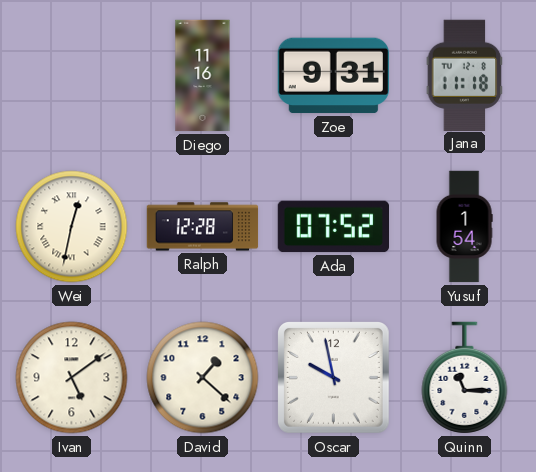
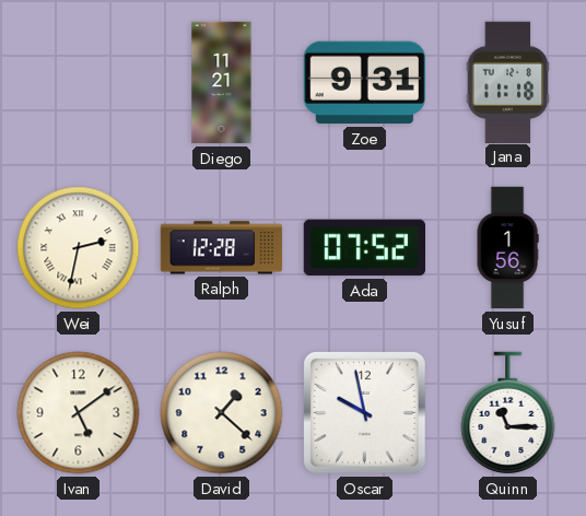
Diego: 11:16 -> 11:21
Wei: 12:32 -> 2:32
Yusuf: 1:54 -> 1:56
